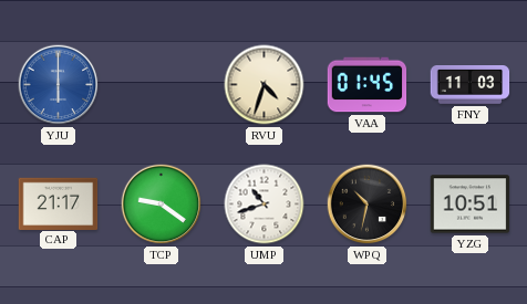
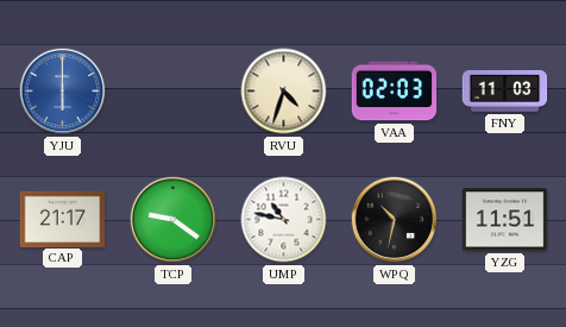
VAA: 01:45 -> 02:03
UMP: 10:42 -> 10:47
YZG: 10:51 -> 11:51
